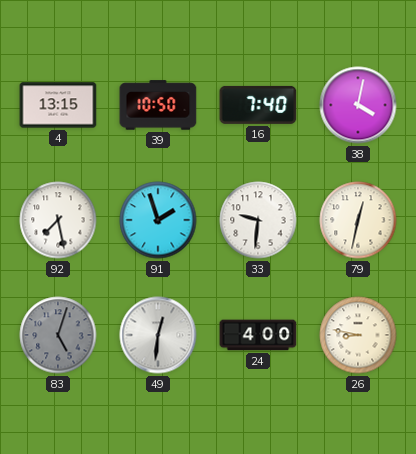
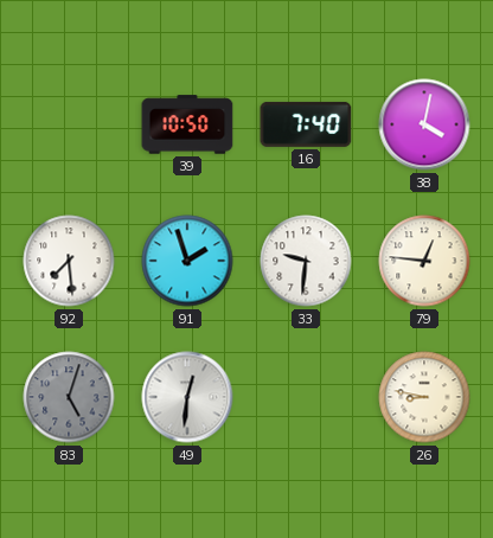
4: 13:15 -> none
92: 7:28 -> 7:29
79: 12:32 -> 12:46
24: 4:00 -> none
